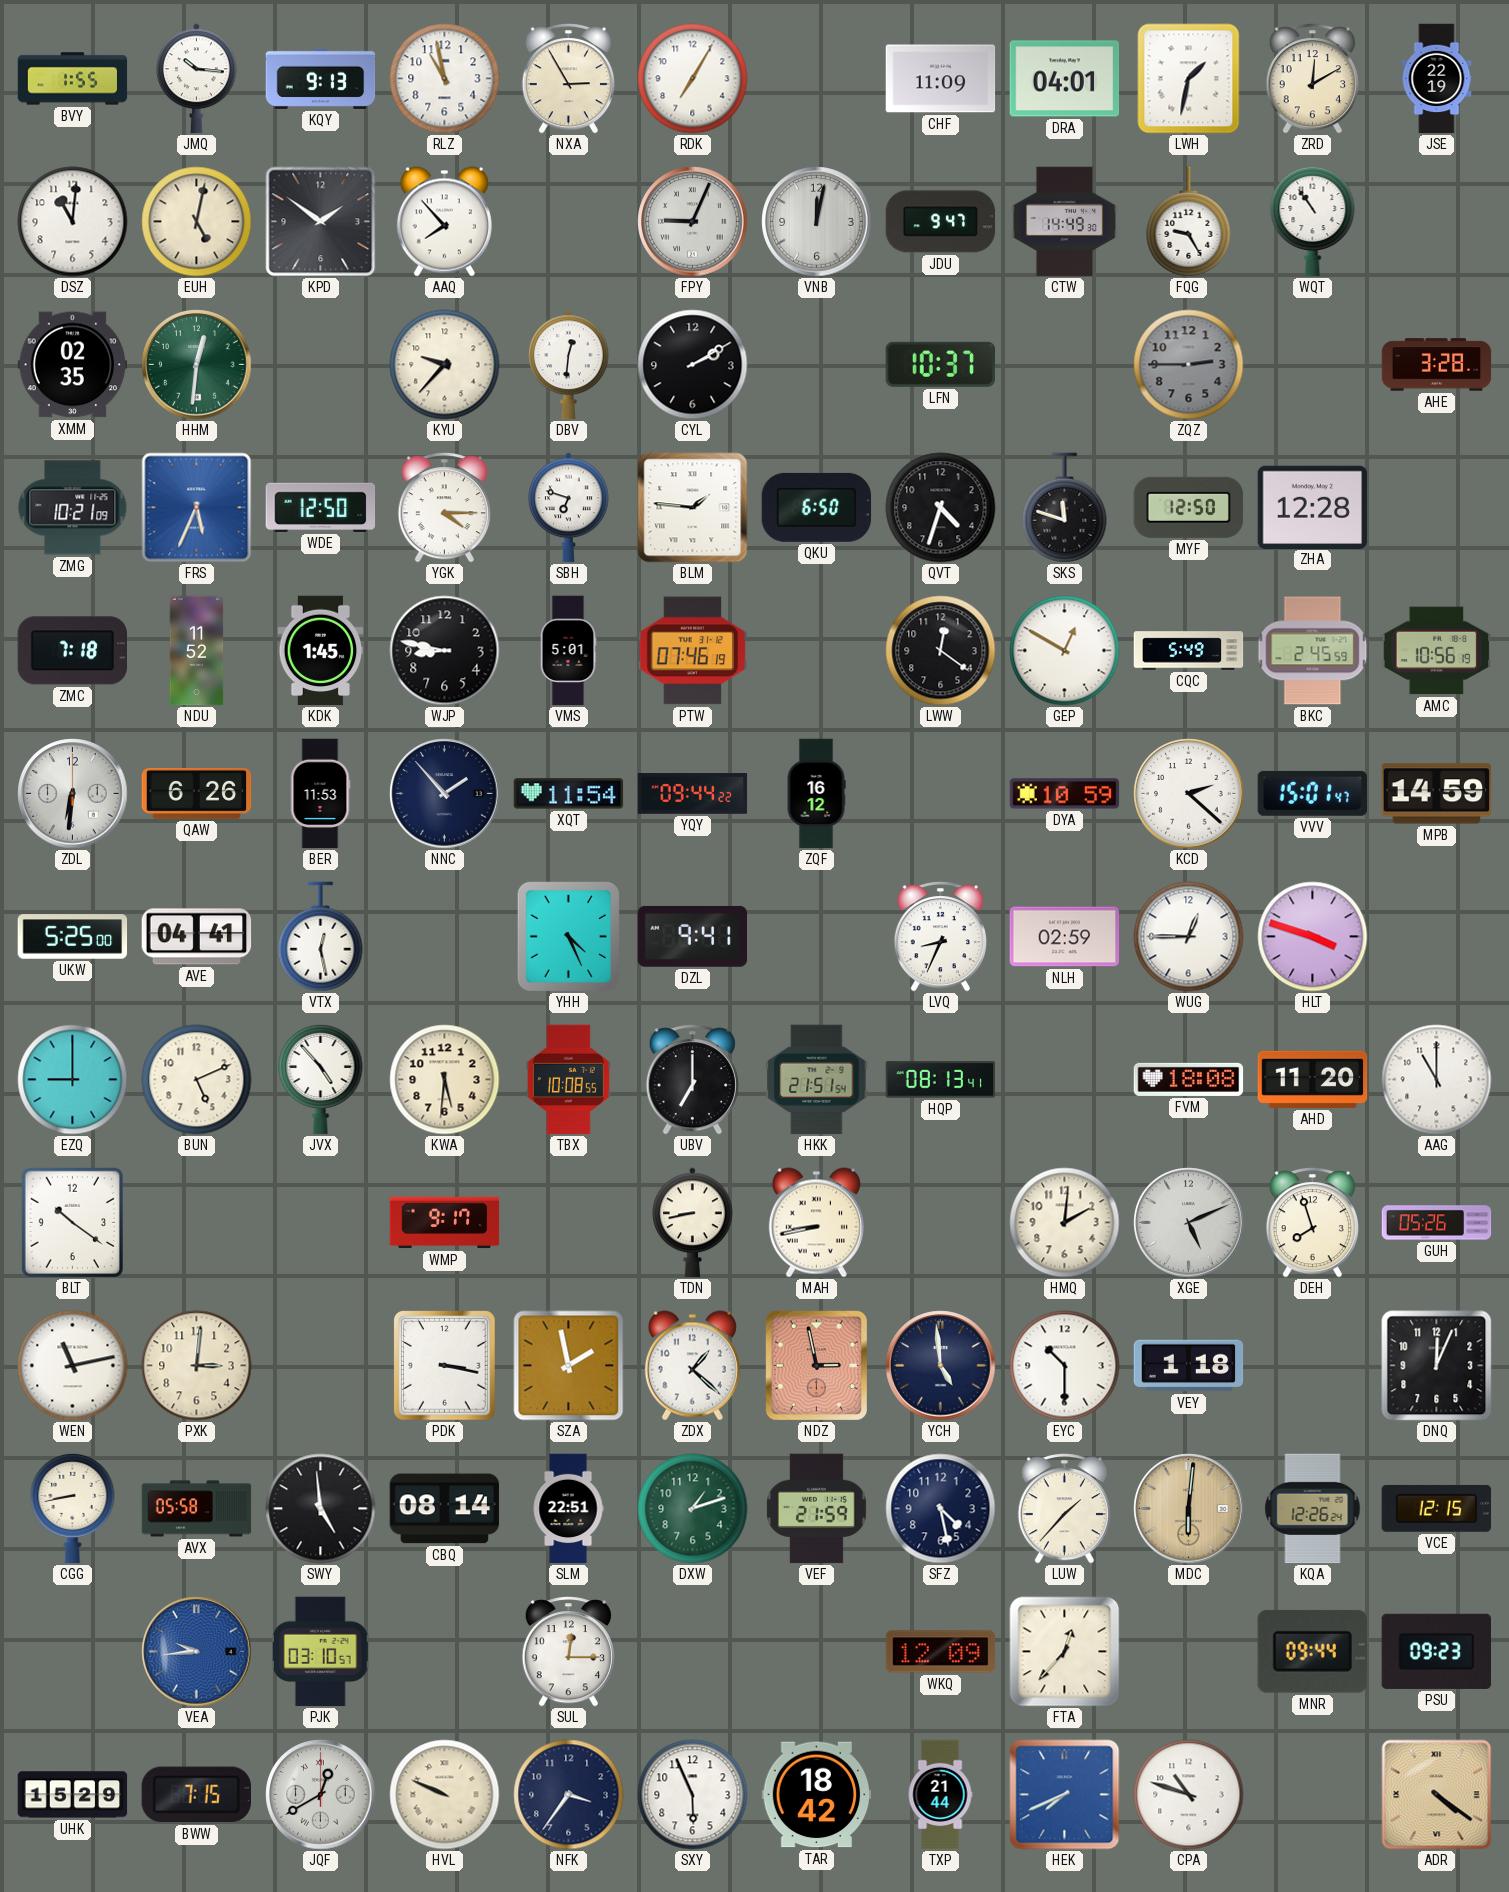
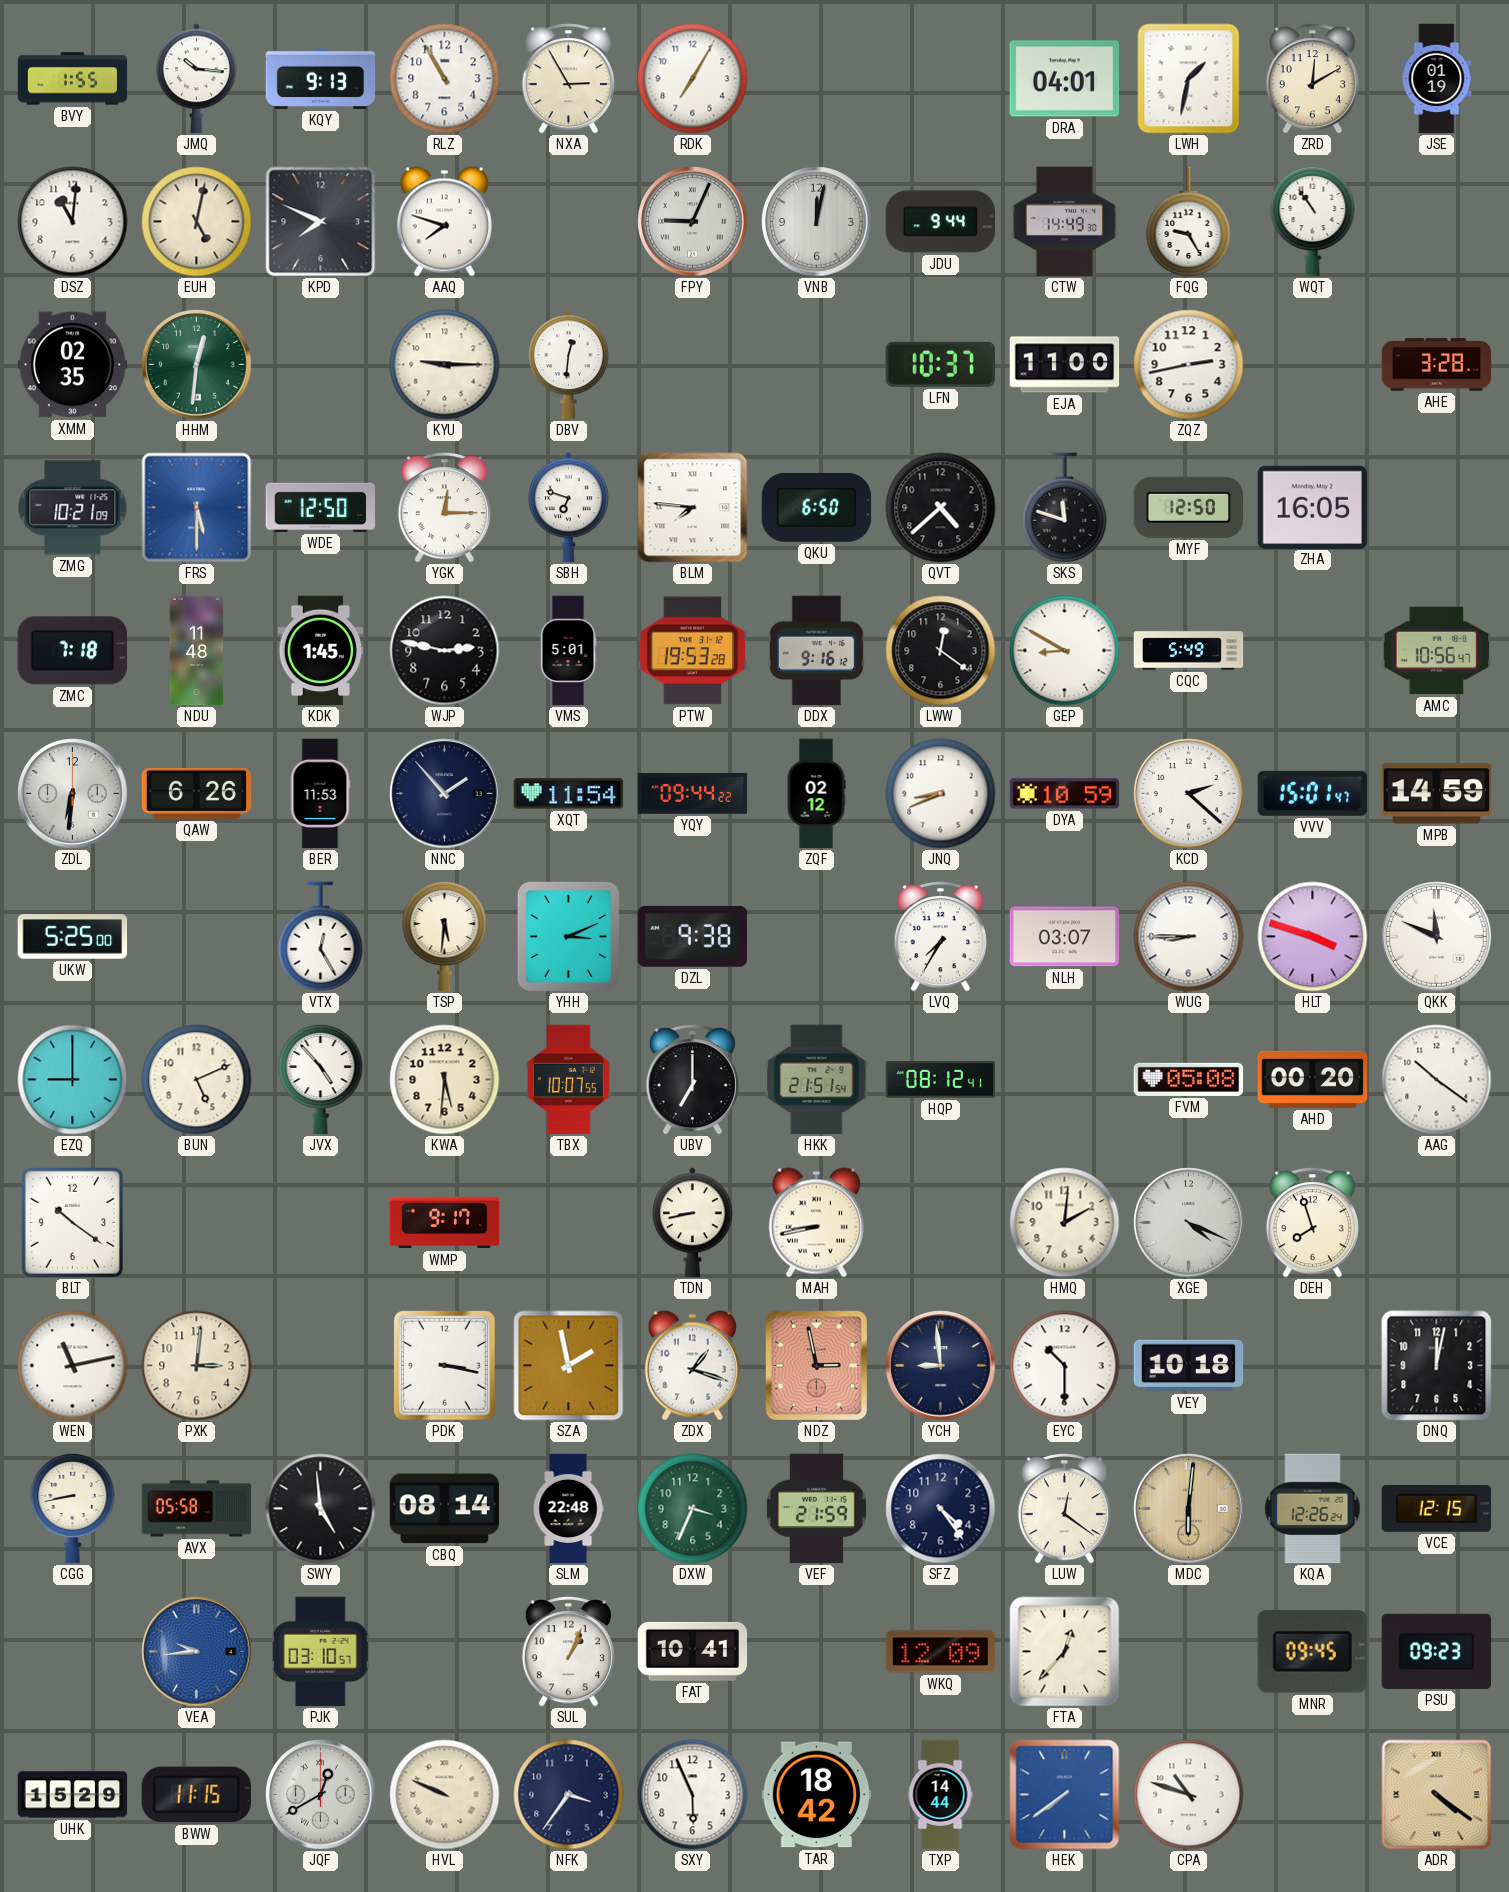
RLZ: 10:58 -> 10:55
CHF: 11:09 -> none
JSE: 22:19 -> 01:19
KPD: 1:51 -> 7:49
AAQ: 7:53 -> 7:48
JDU: 9:47 -> 9:44
KYU: 9:37 -> 9:15
CYL: 2:10 -> none
EJA: none -> 11:00
ZQZ: 2:45 -> 2:43
ZQZ dial: grey -> white
FRS: 5:34 -> 5:30
YGK: 4:15 -> 12:15
BLM: 1:46 -> 7:46
QVT: 4:33 -> 4:38
ZHA: 12:28 -> 16:05
NDU: 11:52 -> 11:48
WJP: 8:47 -> 2:47
PTW: 07:46 -> 19:53
DDX: none -> 9:16
GEP: 12:50 -> 8:50
BKC: 2:45 -> none
AMC: 10:56:19 -> 10:56:47
ZQF: 16:12 -> 02:12
JNQ: none -> 8:41
AVE: 04:41 -> none
VTX: 12:28 -> 12:25
TSP: none -> 5:31
YHH: 4:26 -> 3:11
DZL: 9:41 -> 9:38
LVQ: 8:34 -> 7:35
NLH: 02:59 -> 03:07
WUG: 12:45 -> 8:45
QKK: none -> 11:49
TBX: 10:08 -> 10:07
HQP: 08:13 -> 08:12
FVM: 18:08 -> 05:08
AHD: 11:20 -> 00:20
AAG: 11:00 -> 10:21
XGE: 5:11 -> 4:19
GUH: 05:26 -> none
ZDX: 1:22 -> 1:18
YCH: 4:59 -> 8:59
VEY: 1:18 -> 10:18
DNQ: 12:04 -> 12:02
SLM: 22:51 -> 22:48
DXW: 1:12 -> 3:34
SFZ: 4:28 -> 4:24
LUW: 1:37 -> 12:21
SUL: 12:15 -> 1:04
FAT: none -> 10:41
MNR: 09:44 -> 09:45
BWW: 7:15 -> 11:15
TXP: 21:44 -> 14:44
HEK: 7:41 -> 7:39
